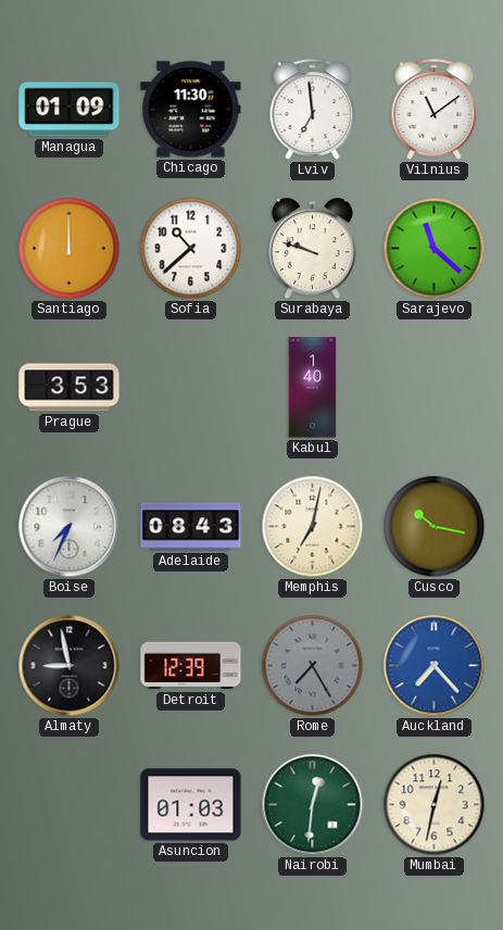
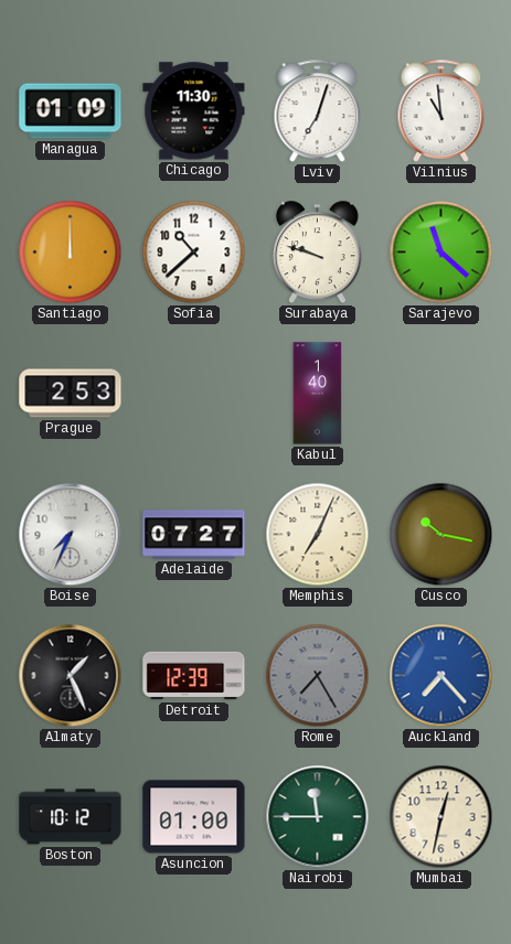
Lviv: 6:59 -> 7:03
Vilnius: 11:09 -> 10:59
Prague: 3:53 -> 2:53
Adelaide: 08:43 -> 07:27
Memphis: 7:02 -> 7:04
Almaty: 8:58 -> 1:26
Boston: none -> 10:12
Asuncion: 01:03 -> 01:00
Nairobi: 12:31 -> 11:45
